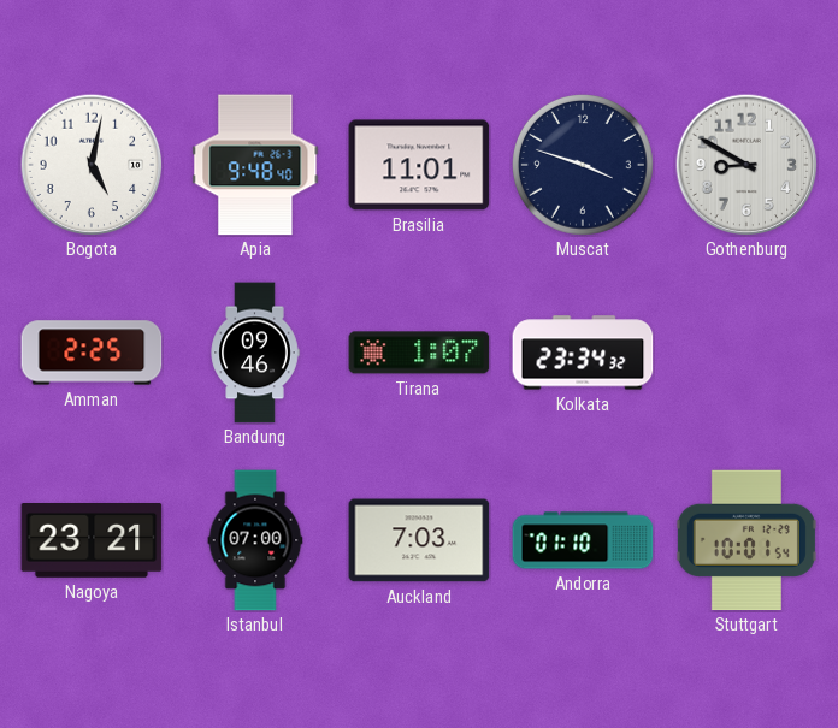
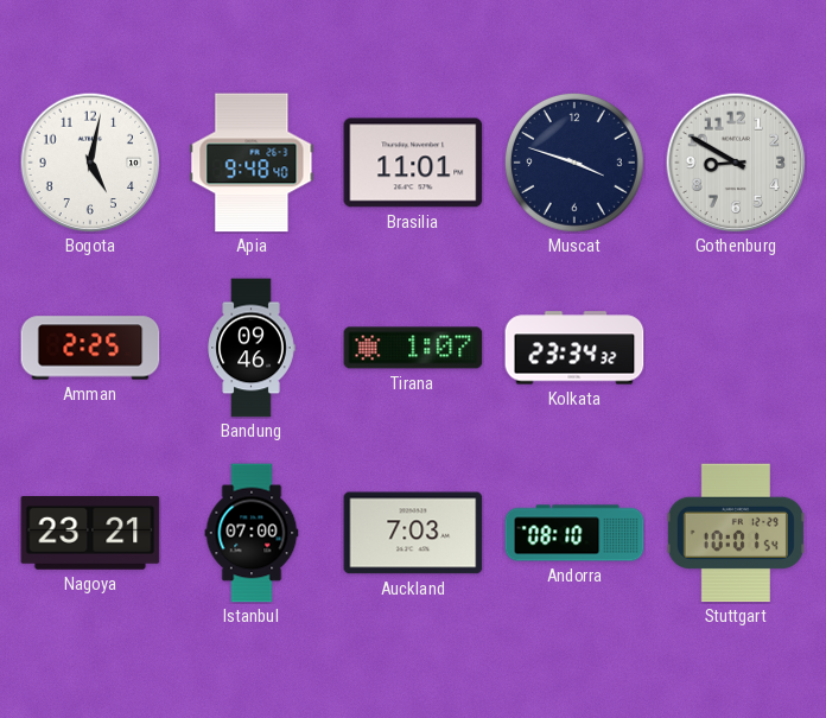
Andorra: 01:10 -> 08:10
